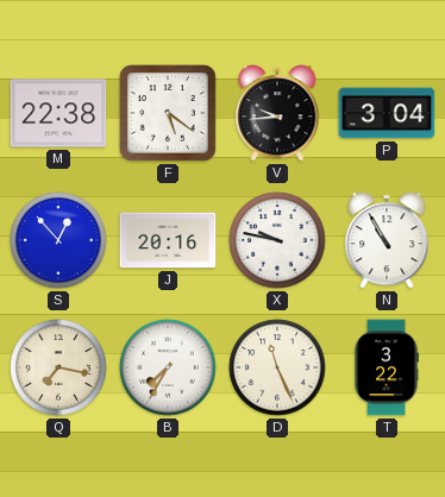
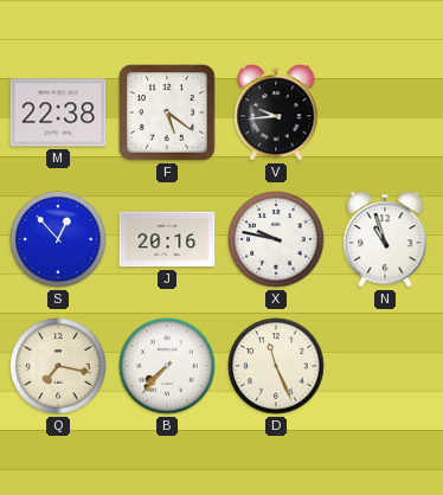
P: 3:04 -> none
N: 10:55 -> 10:57
B: 7:35 -> 7:37
T: 3:22 -> none
